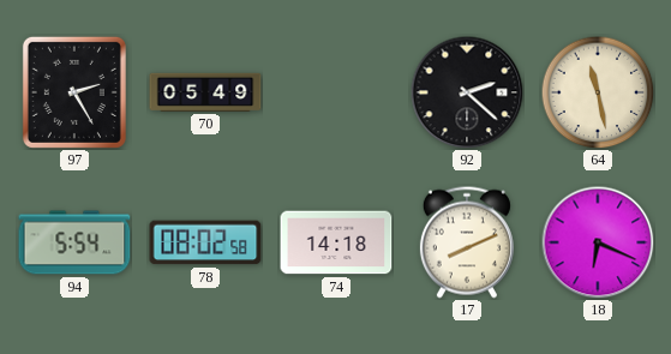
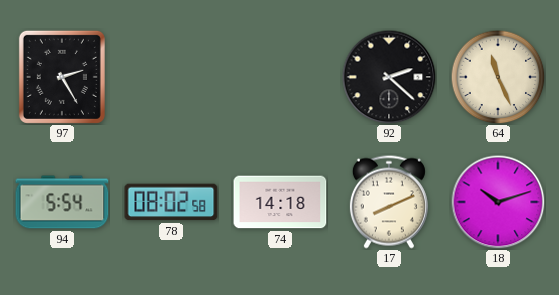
70: 05:49 -> none
64: 11:28 -> 11:26
18: 6:19 -> 10:12
